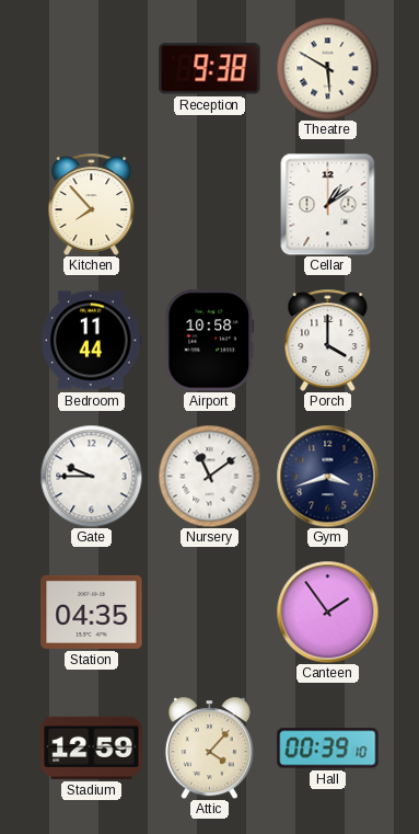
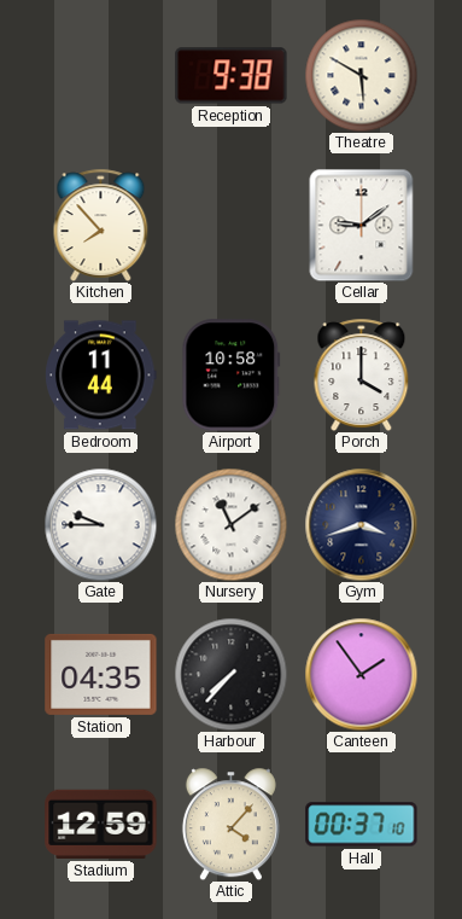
Cellar: 1:09 -> 9:09
Harbour: none -> 7:37
Hall: 00:39 -> 00:37
